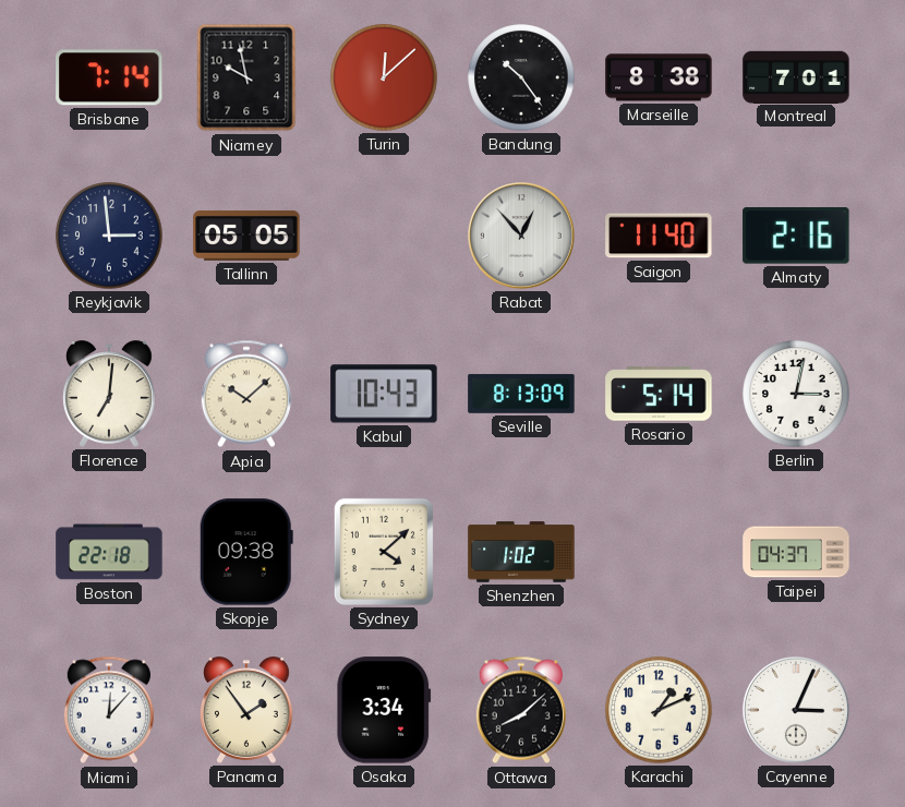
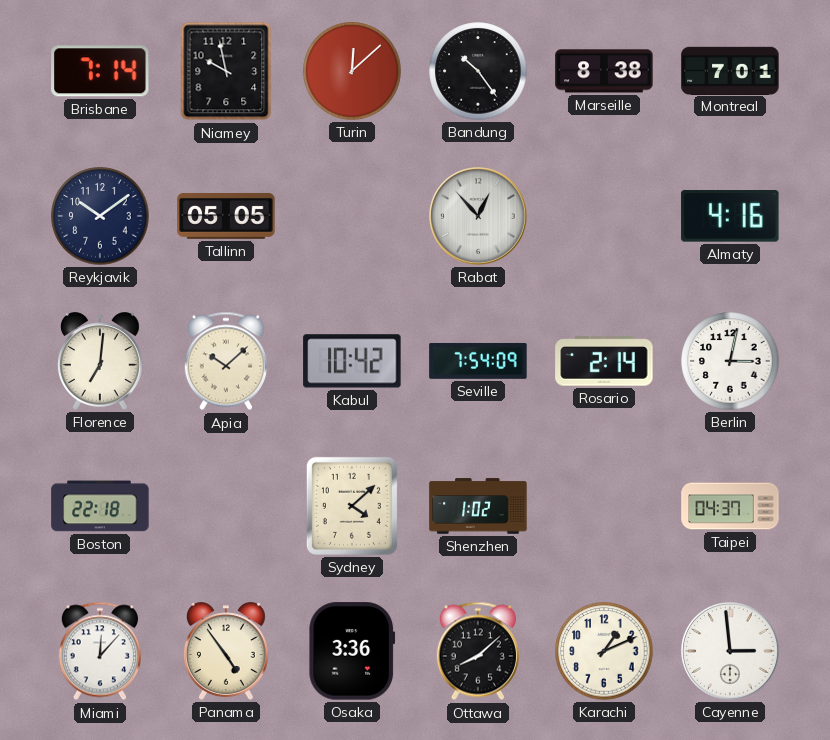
Reykjavik: 2:59 -> 10:09
Saigon: 11:40 -> none
Almaty: 2:16 -> 4:16
Kabul: 10:43 -> 10:42
Seville: 8:13 -> 7:54
Rosario: 5:14 -> 2:14
Skopje: 09:38 -> none
Panama: 1:54 -> 4:54
Osaka: 3:34 -> 3:36
Cayenne: 3:04 -> 2:59
